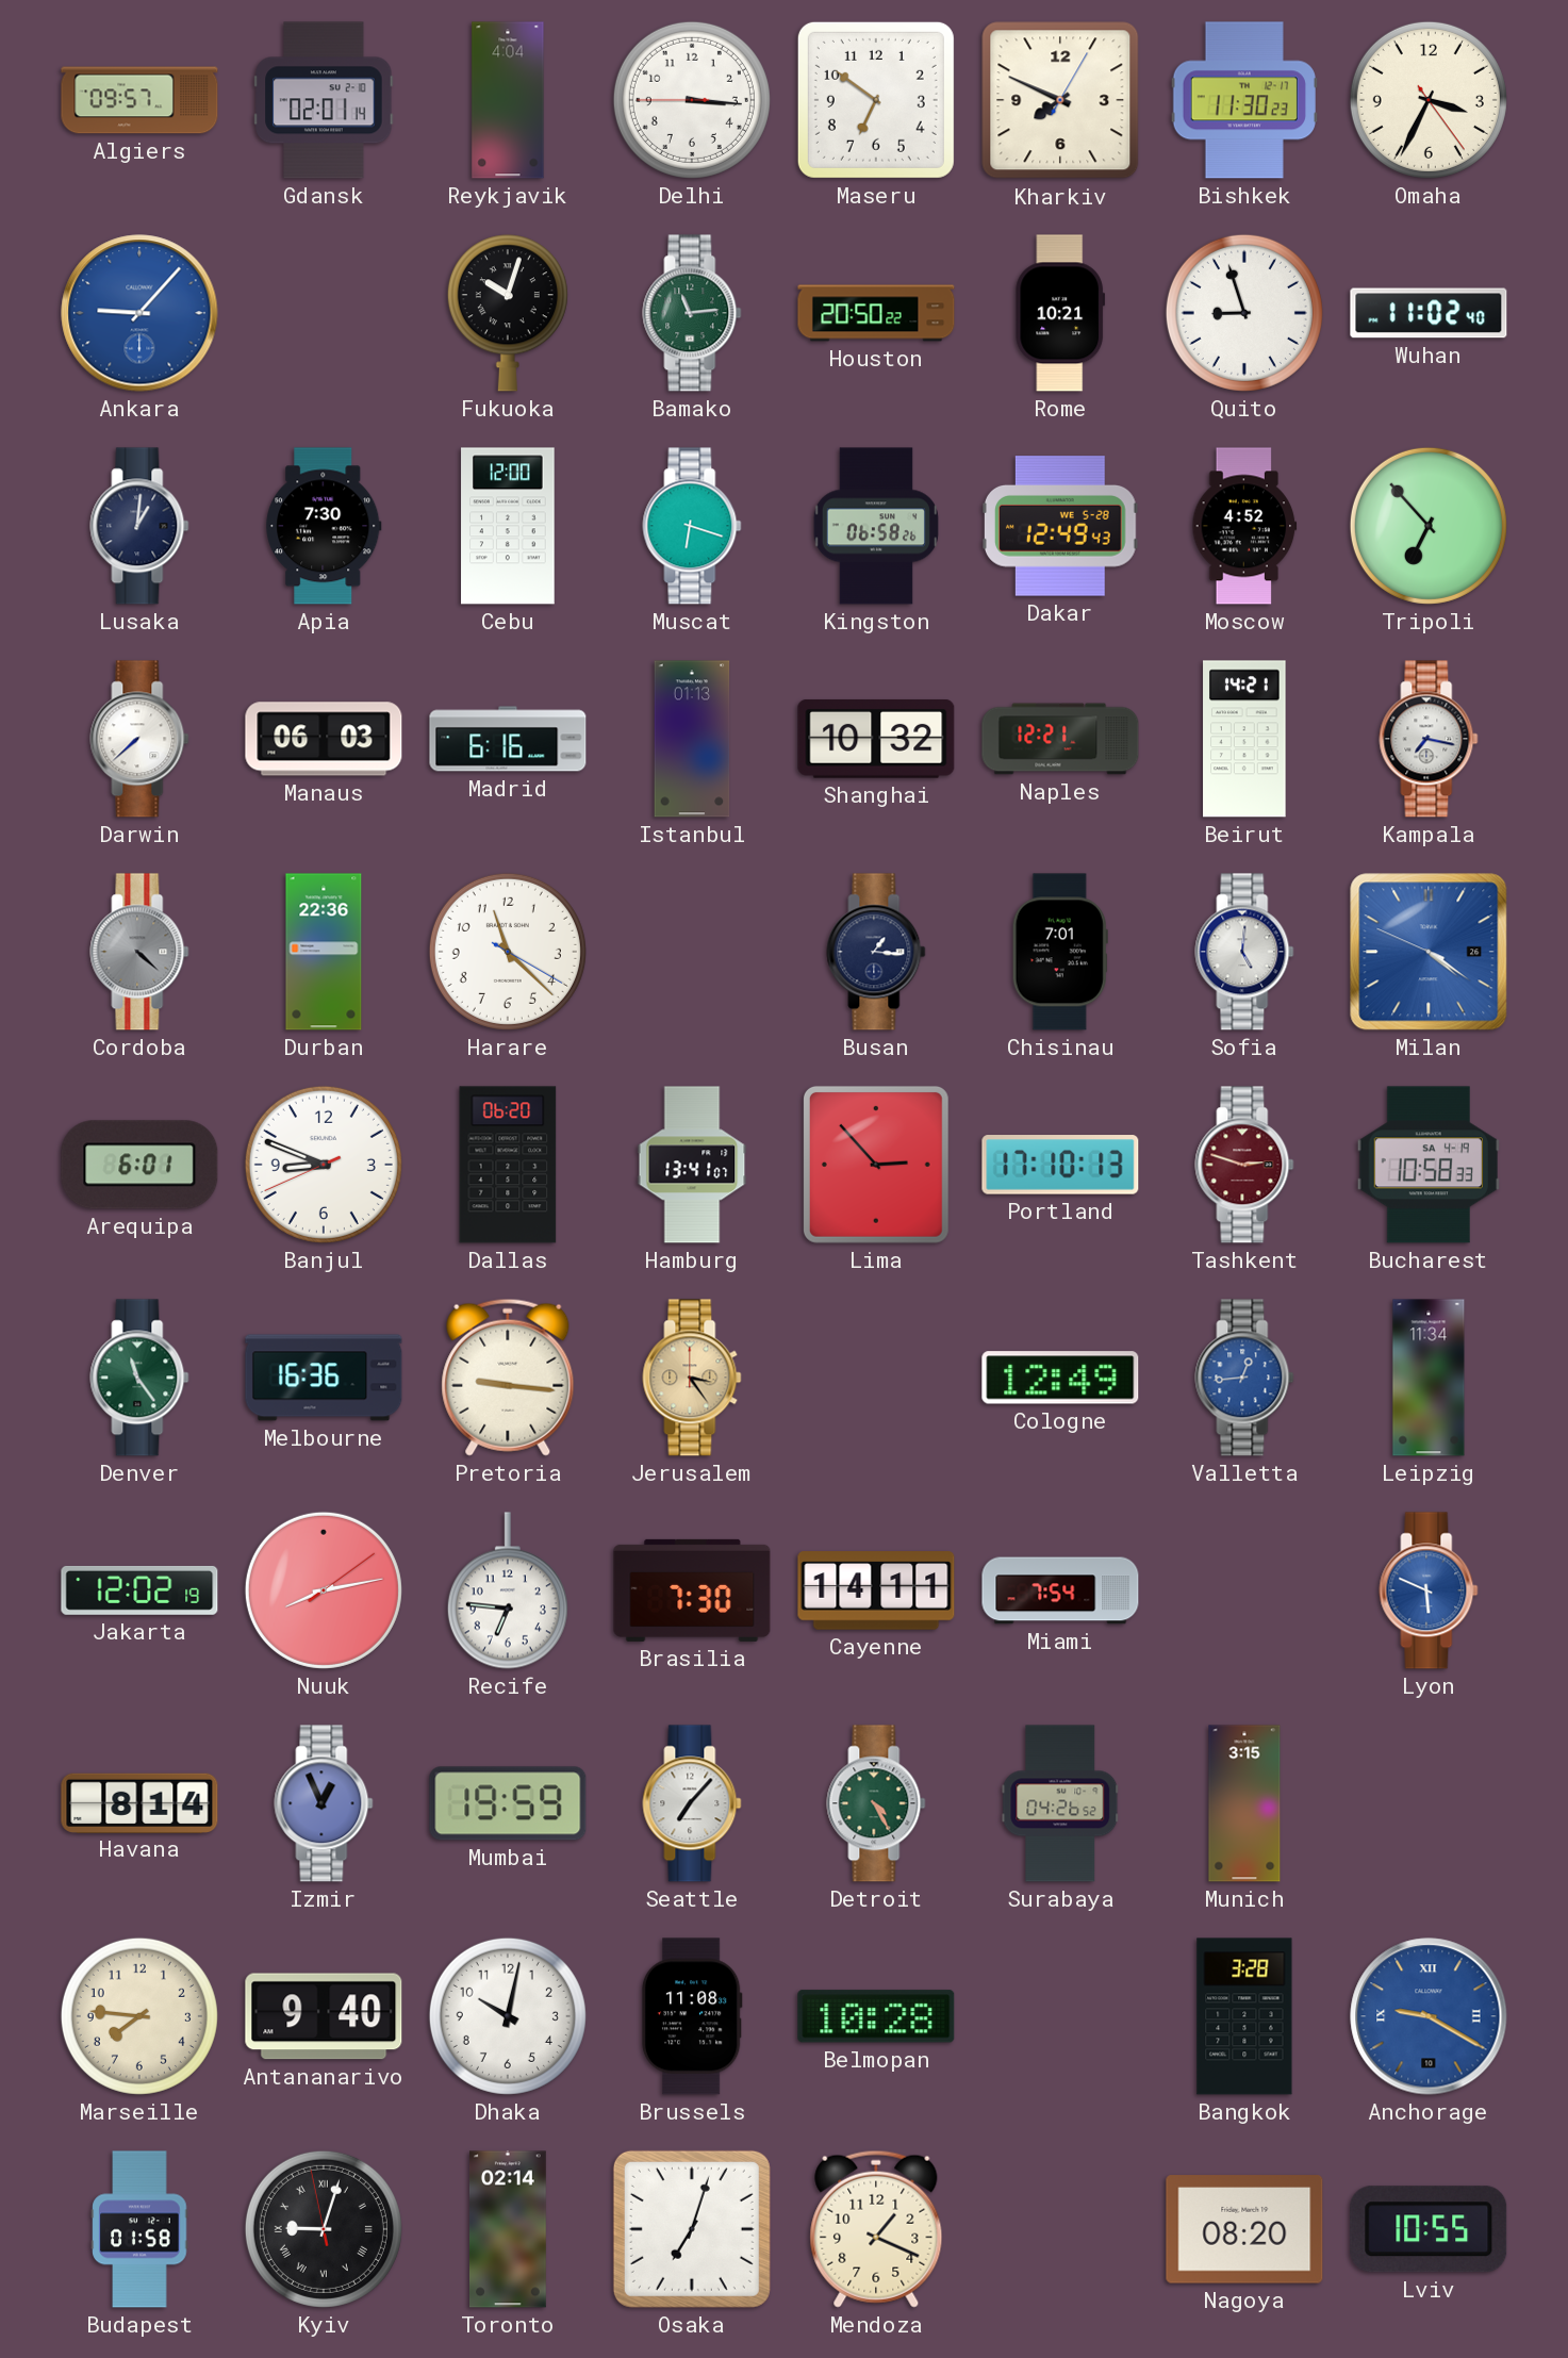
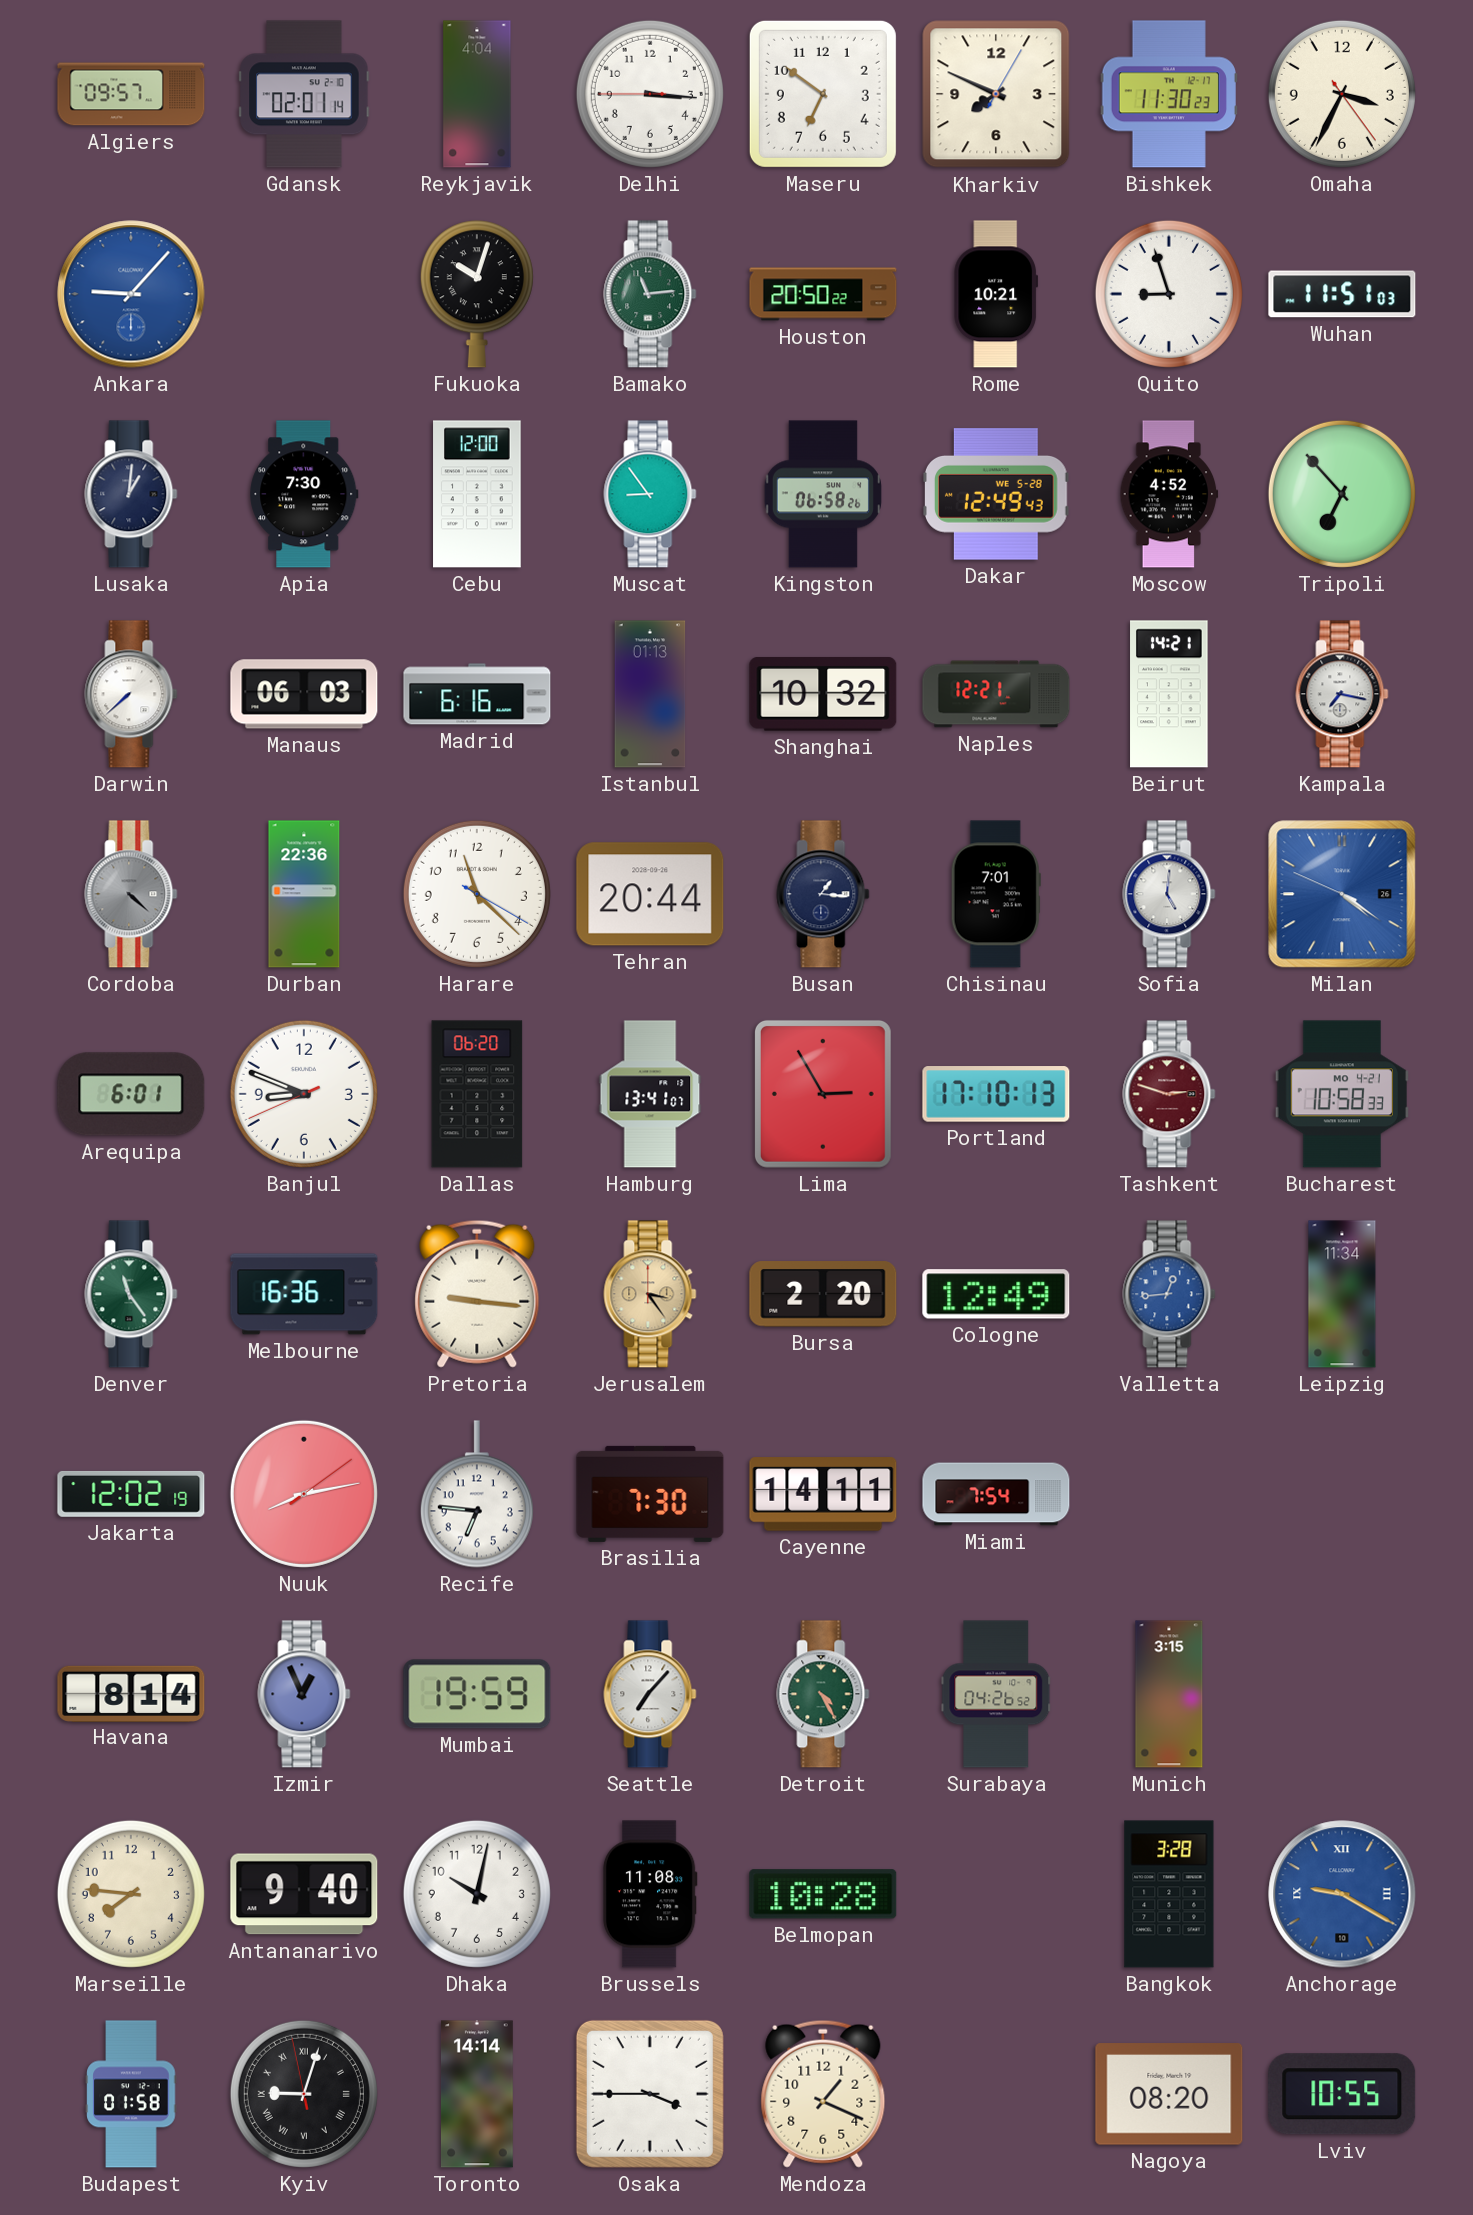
Wuhan: 11:02 -> 11:51
Muscat: 6:18 -> 8:54
Tehran: none -> 20:44
Lima: 2:53 -> 2:55
Bucharest date: SA 4-19 -> MO 4-21
Bursa: none -> 2:20
Lyon: 5:49 -> none
Toronto: 02:14 -> 14:14
Osaka: 7:03 -> 3:45
